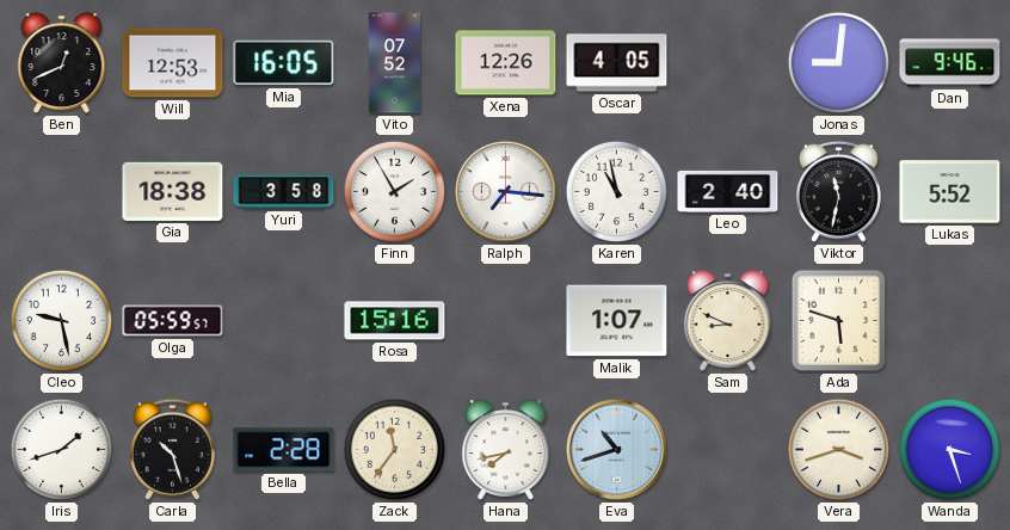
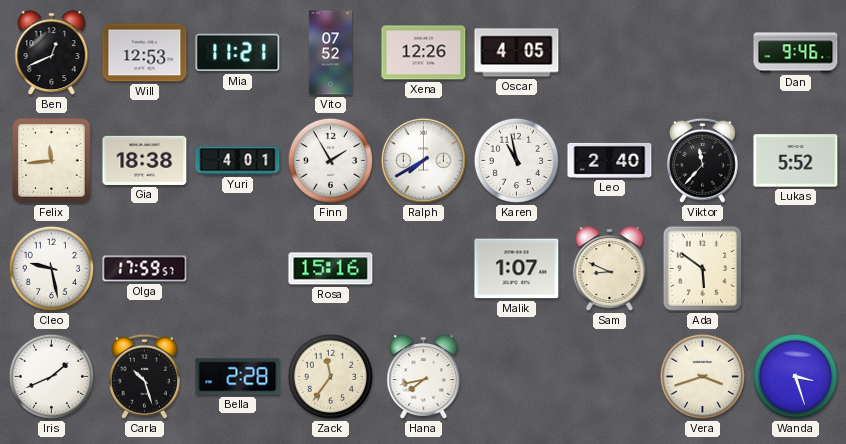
Mia: 16:05 -> 11:21
Jonas: 9:01 -> none
Felix: none -> 11:44
Yuri: 3:58 -> 4:01
Ralph: 7:16 -> 7:40
Viktor: 11:32 -> 11:37
Olga: 05:59 -> 17:59
Ada: 5:48 -> 5:51
Iris: 1:42 -> 1:41
Eva: 10:42 -> none
